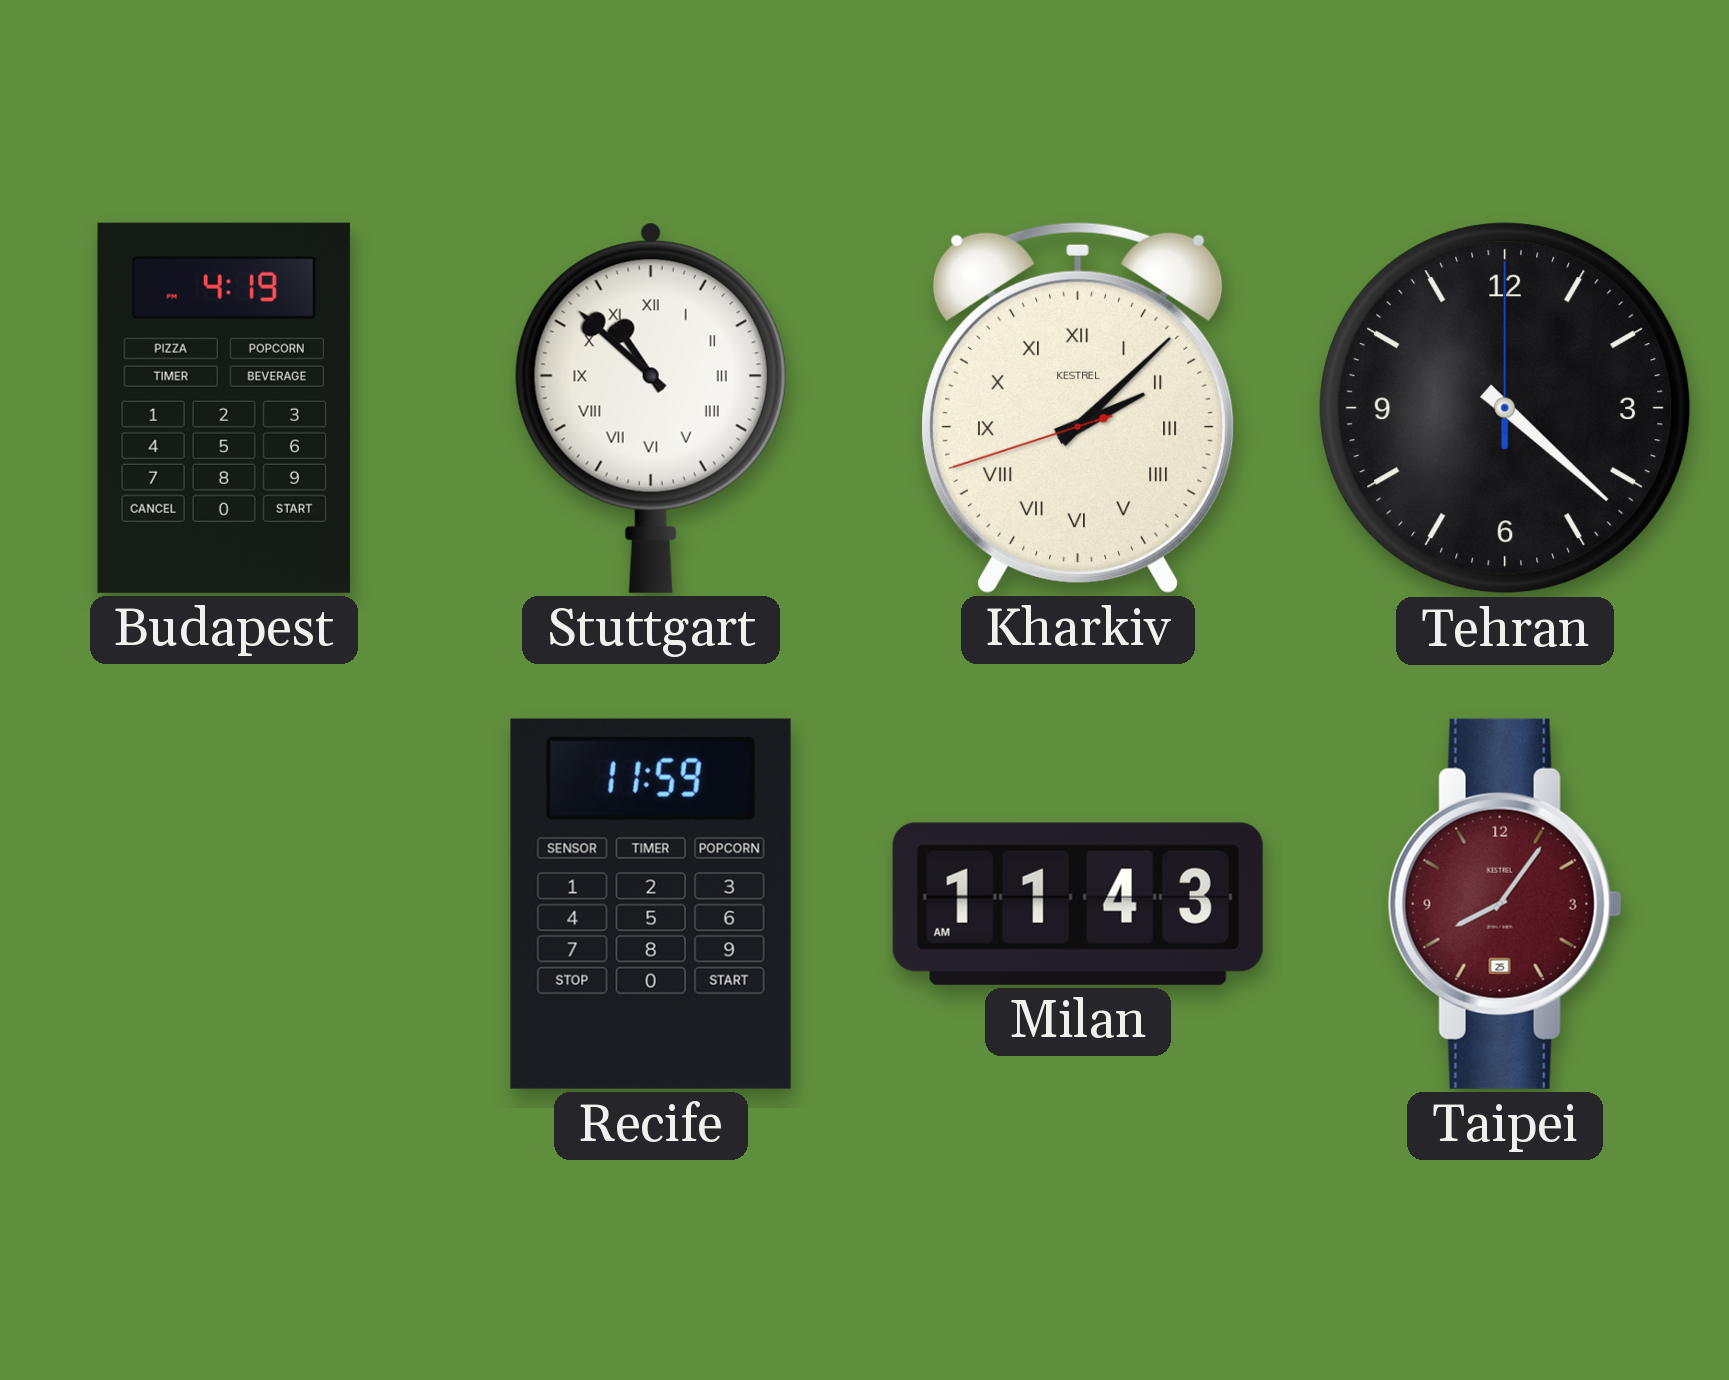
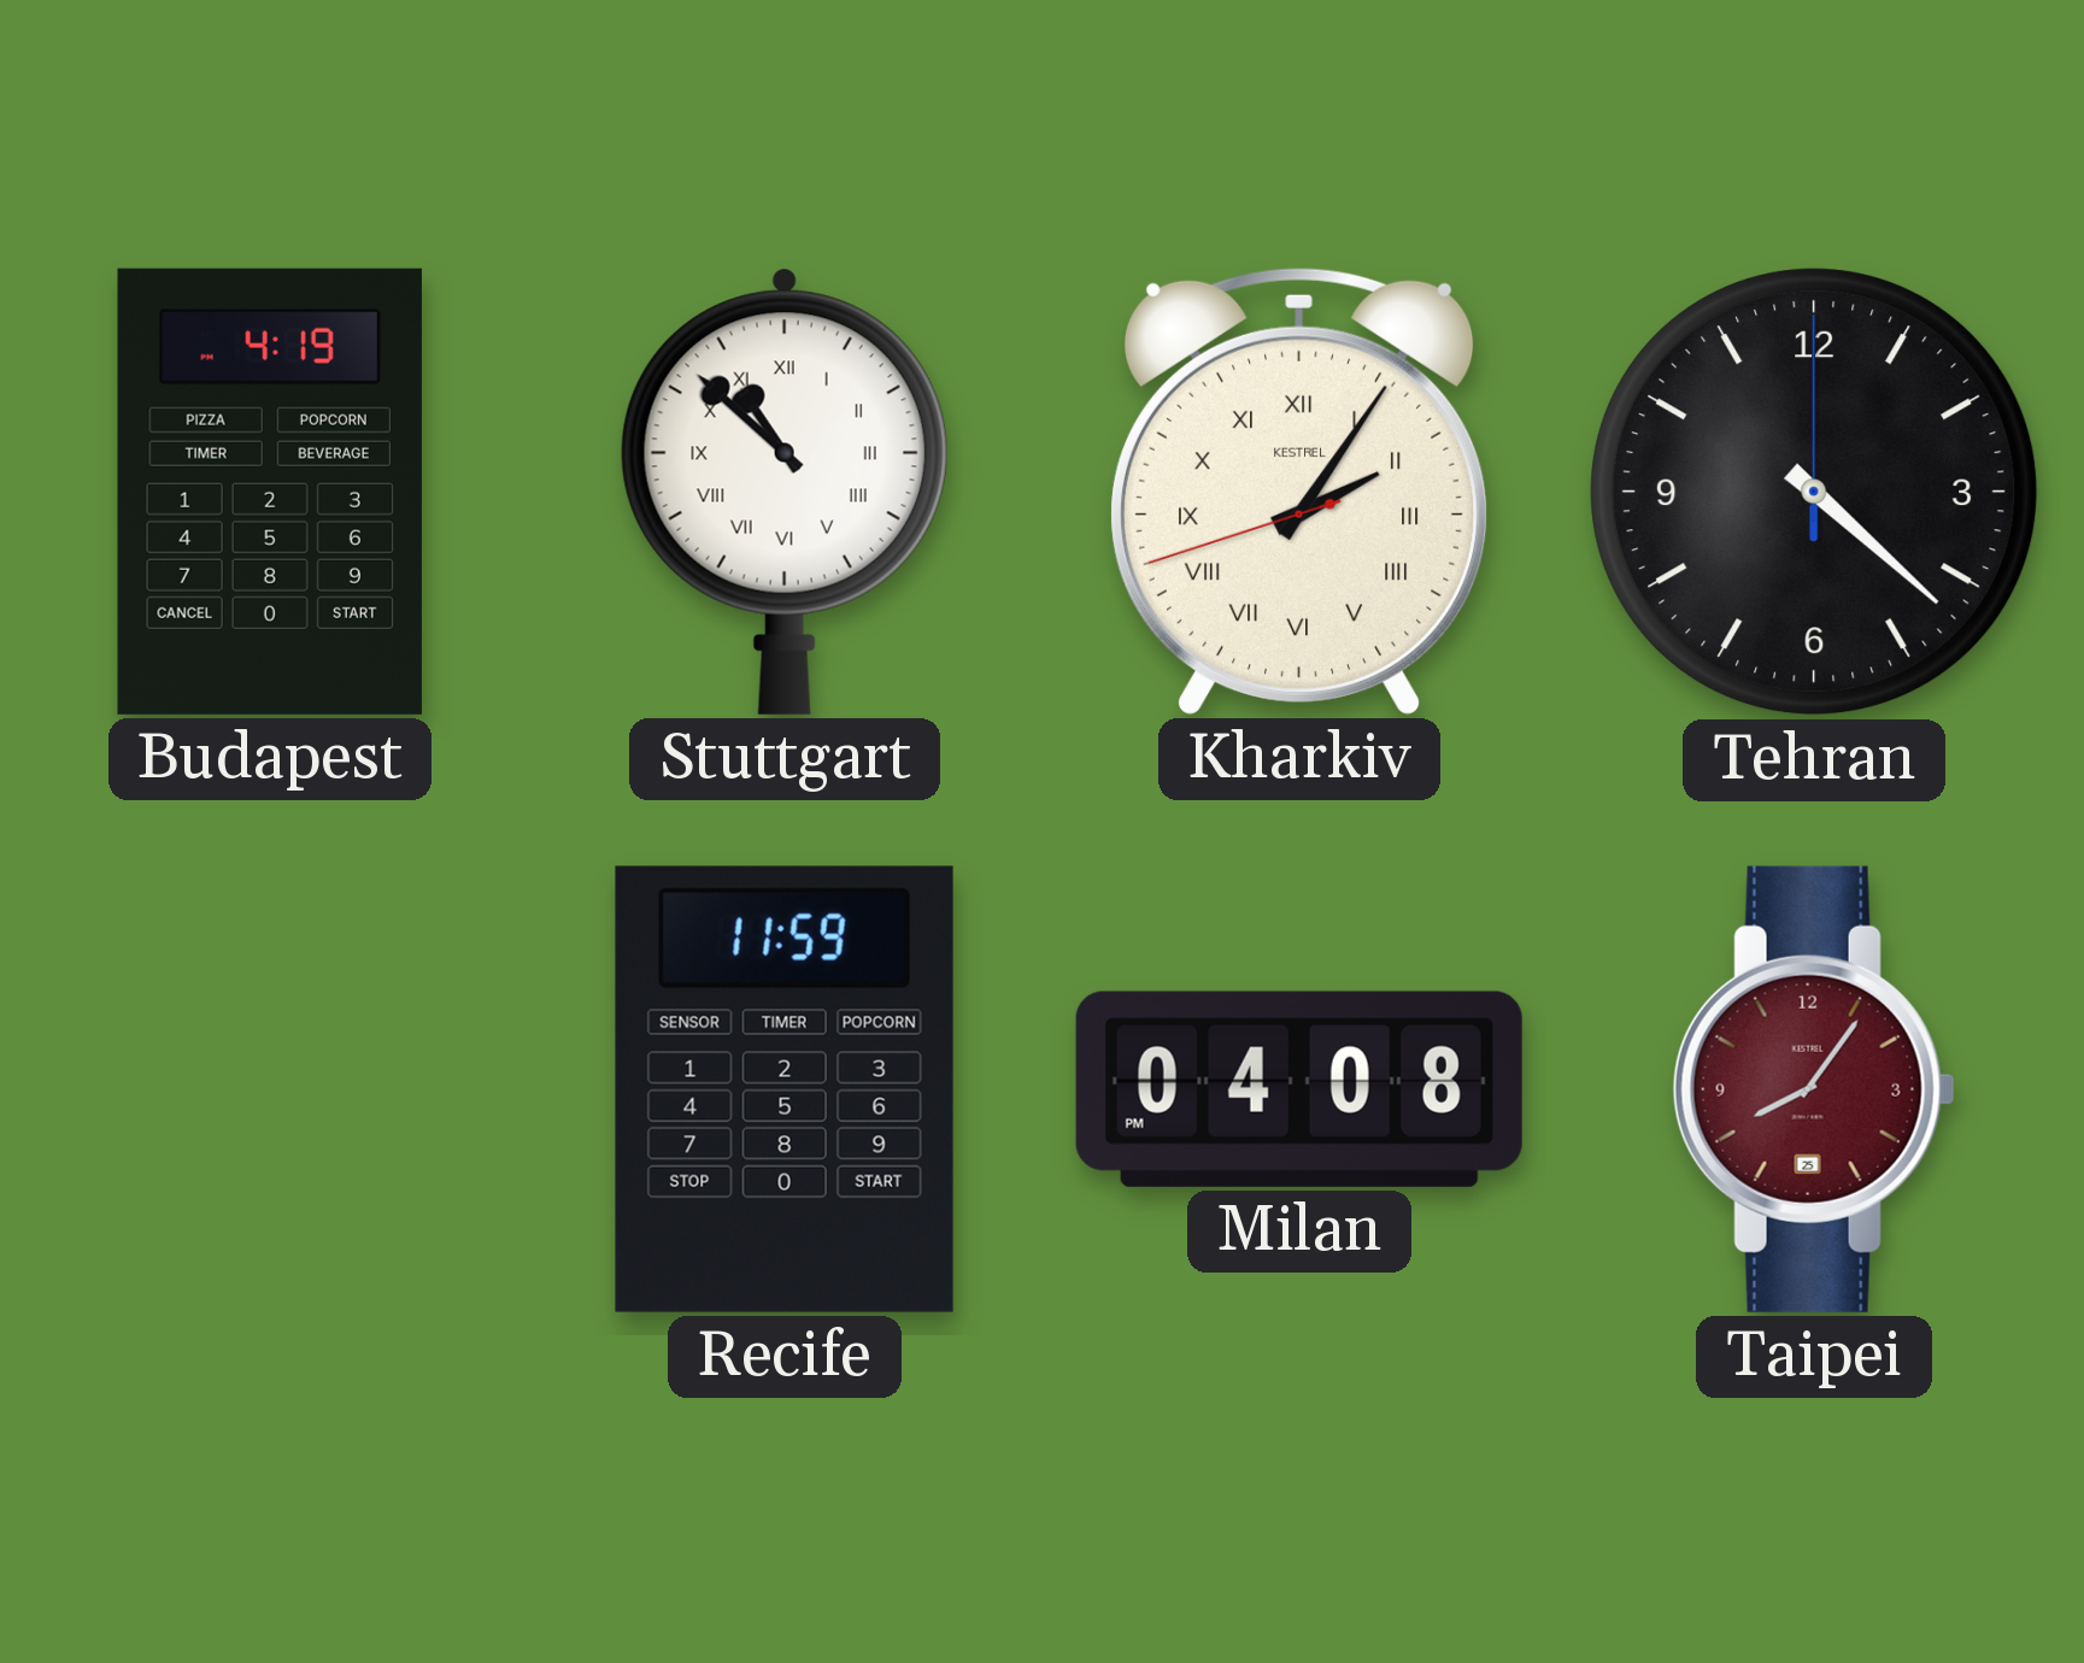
Kharkiv: 2:07 -> 2:05
Milan: 11:43 -> 04:08
